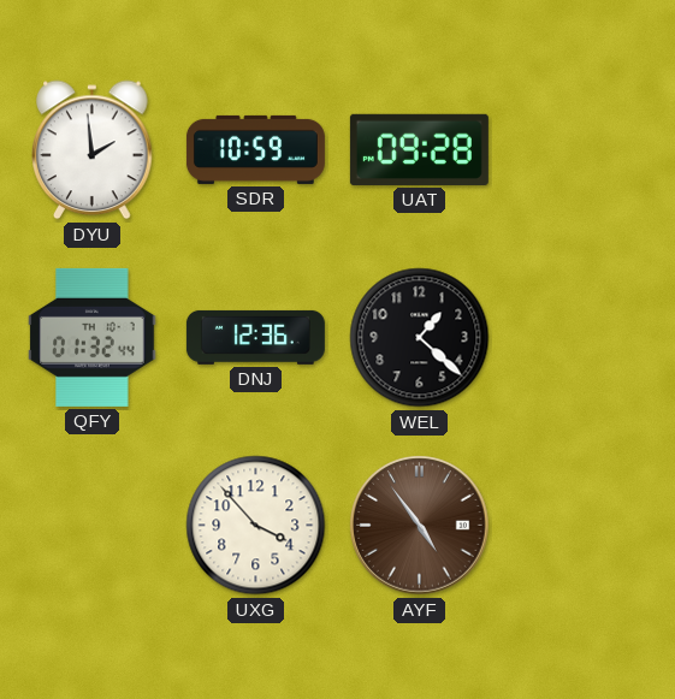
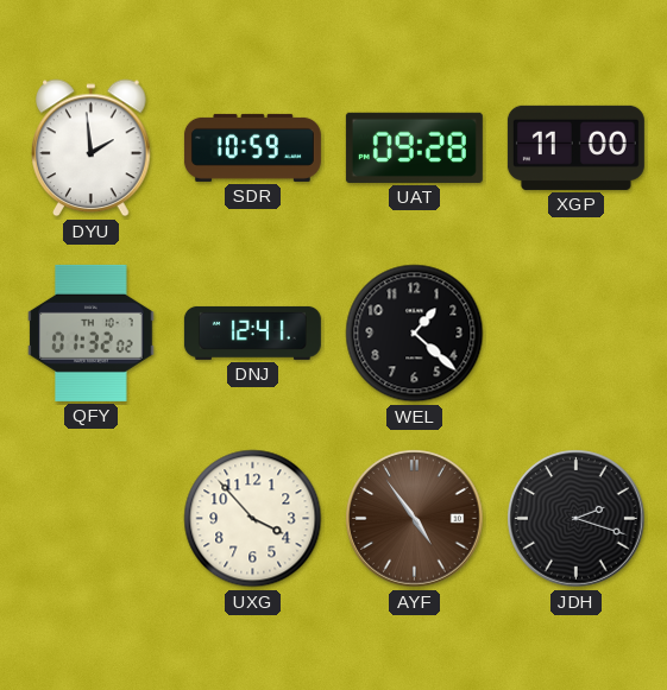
XGP: none -> 11:00
QFY: 01:32:44 -> 01:32:02
DNJ: 12:36 -> 12:41
JDH: none -> 2:18
